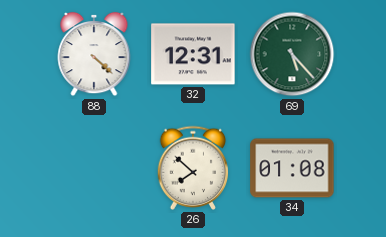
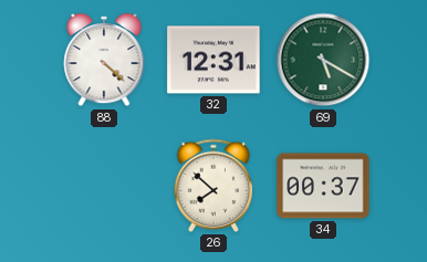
69: 5:23 -> 5:20
34: 01:08 -> 00:37
